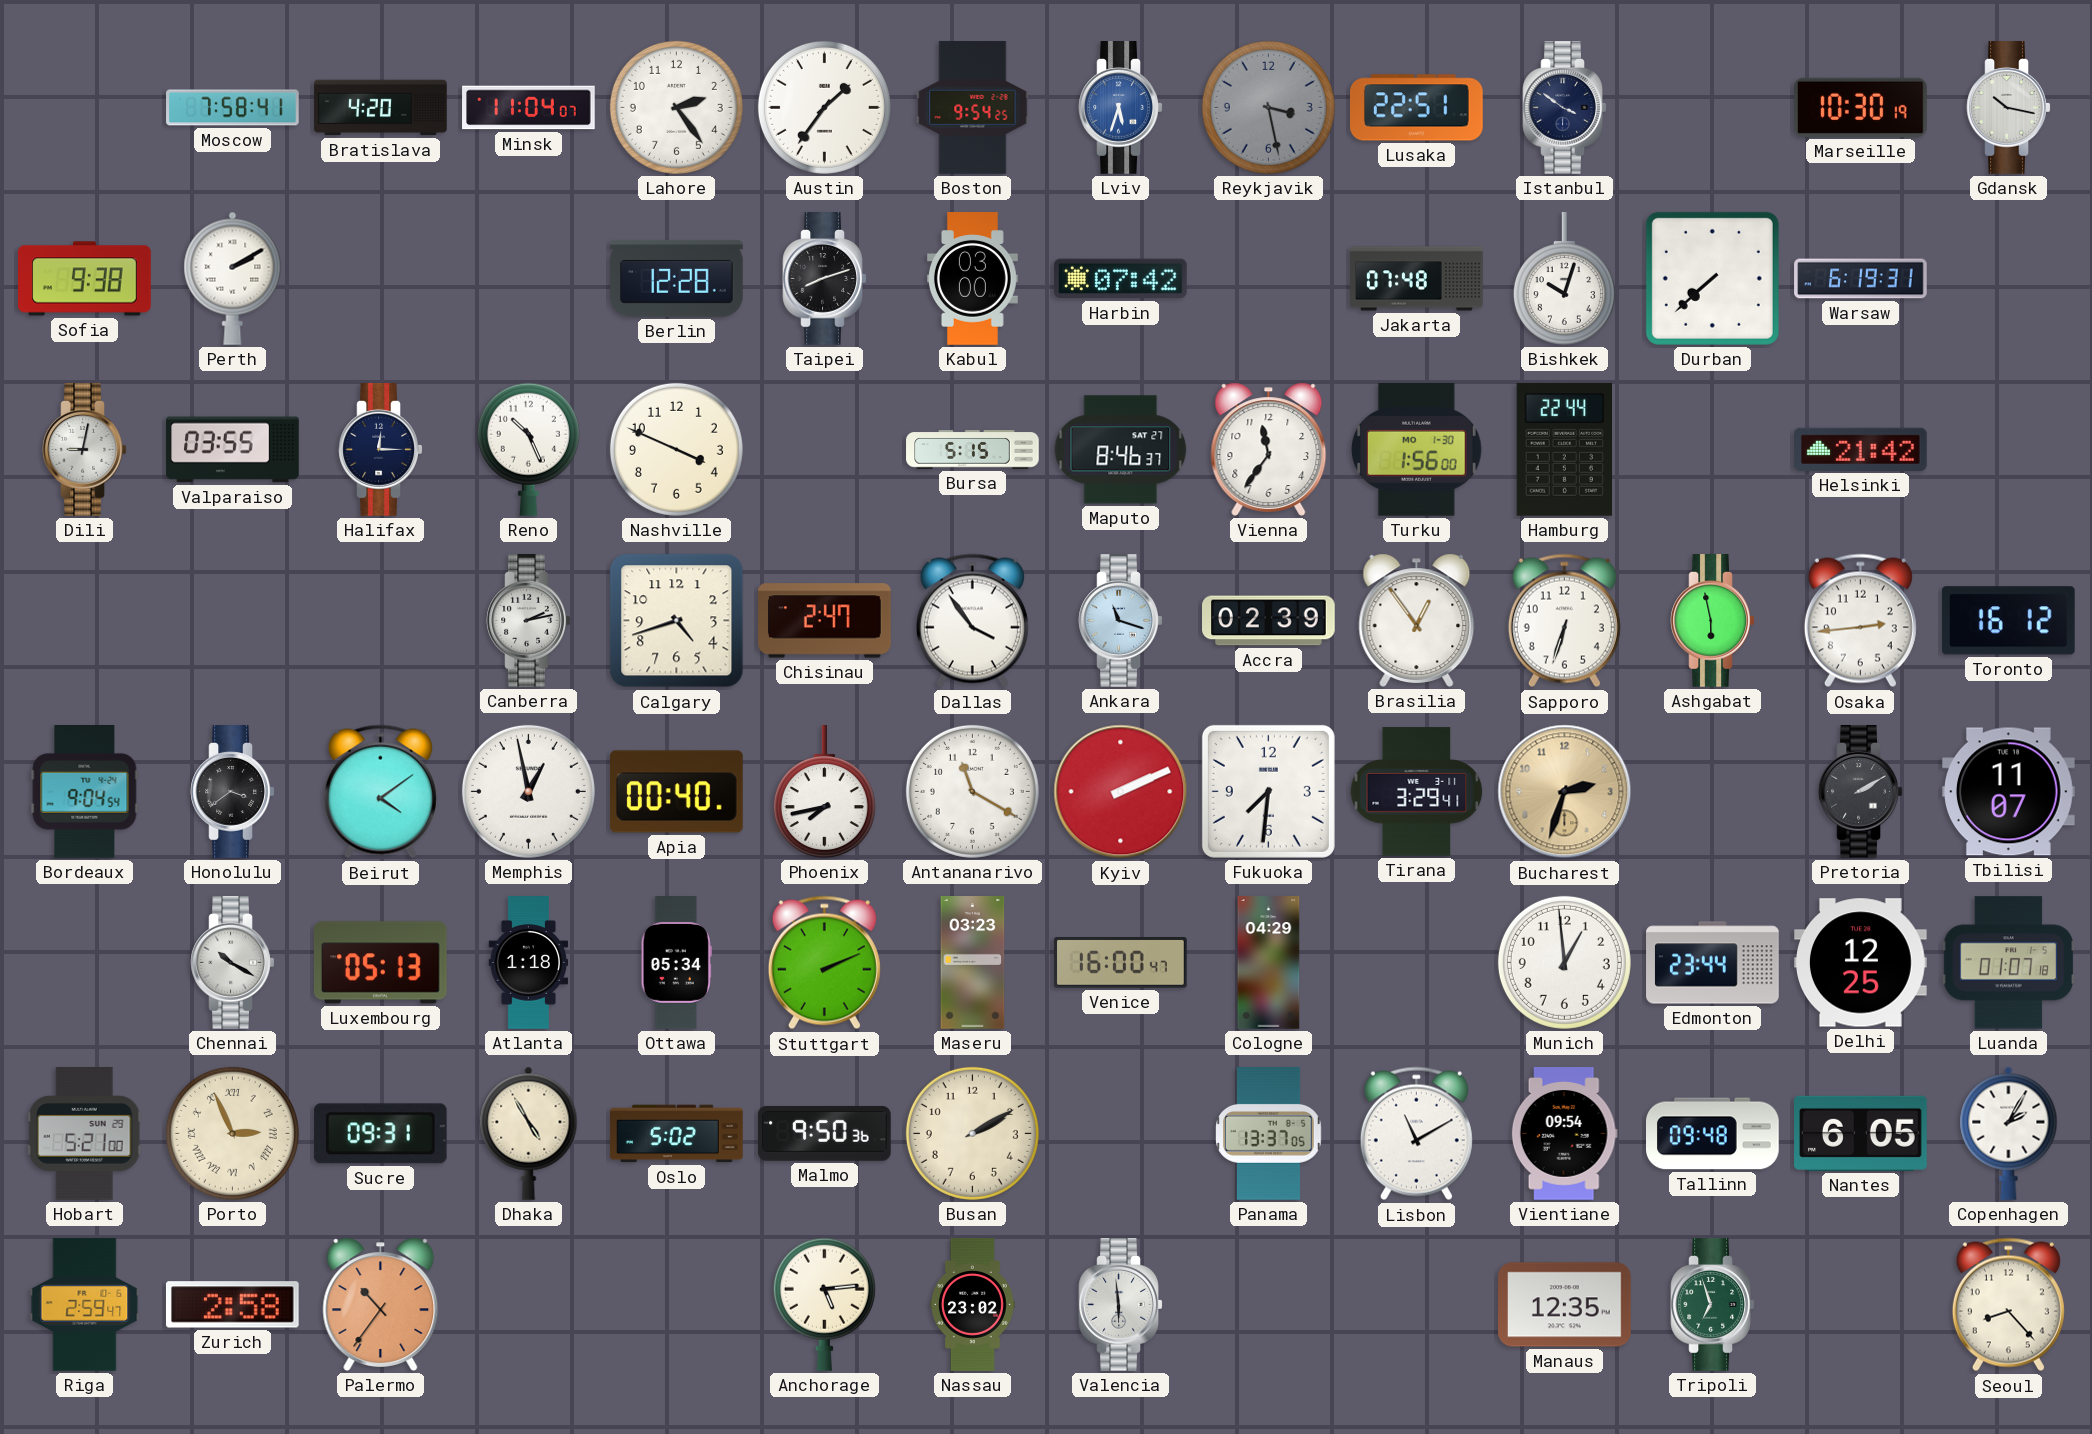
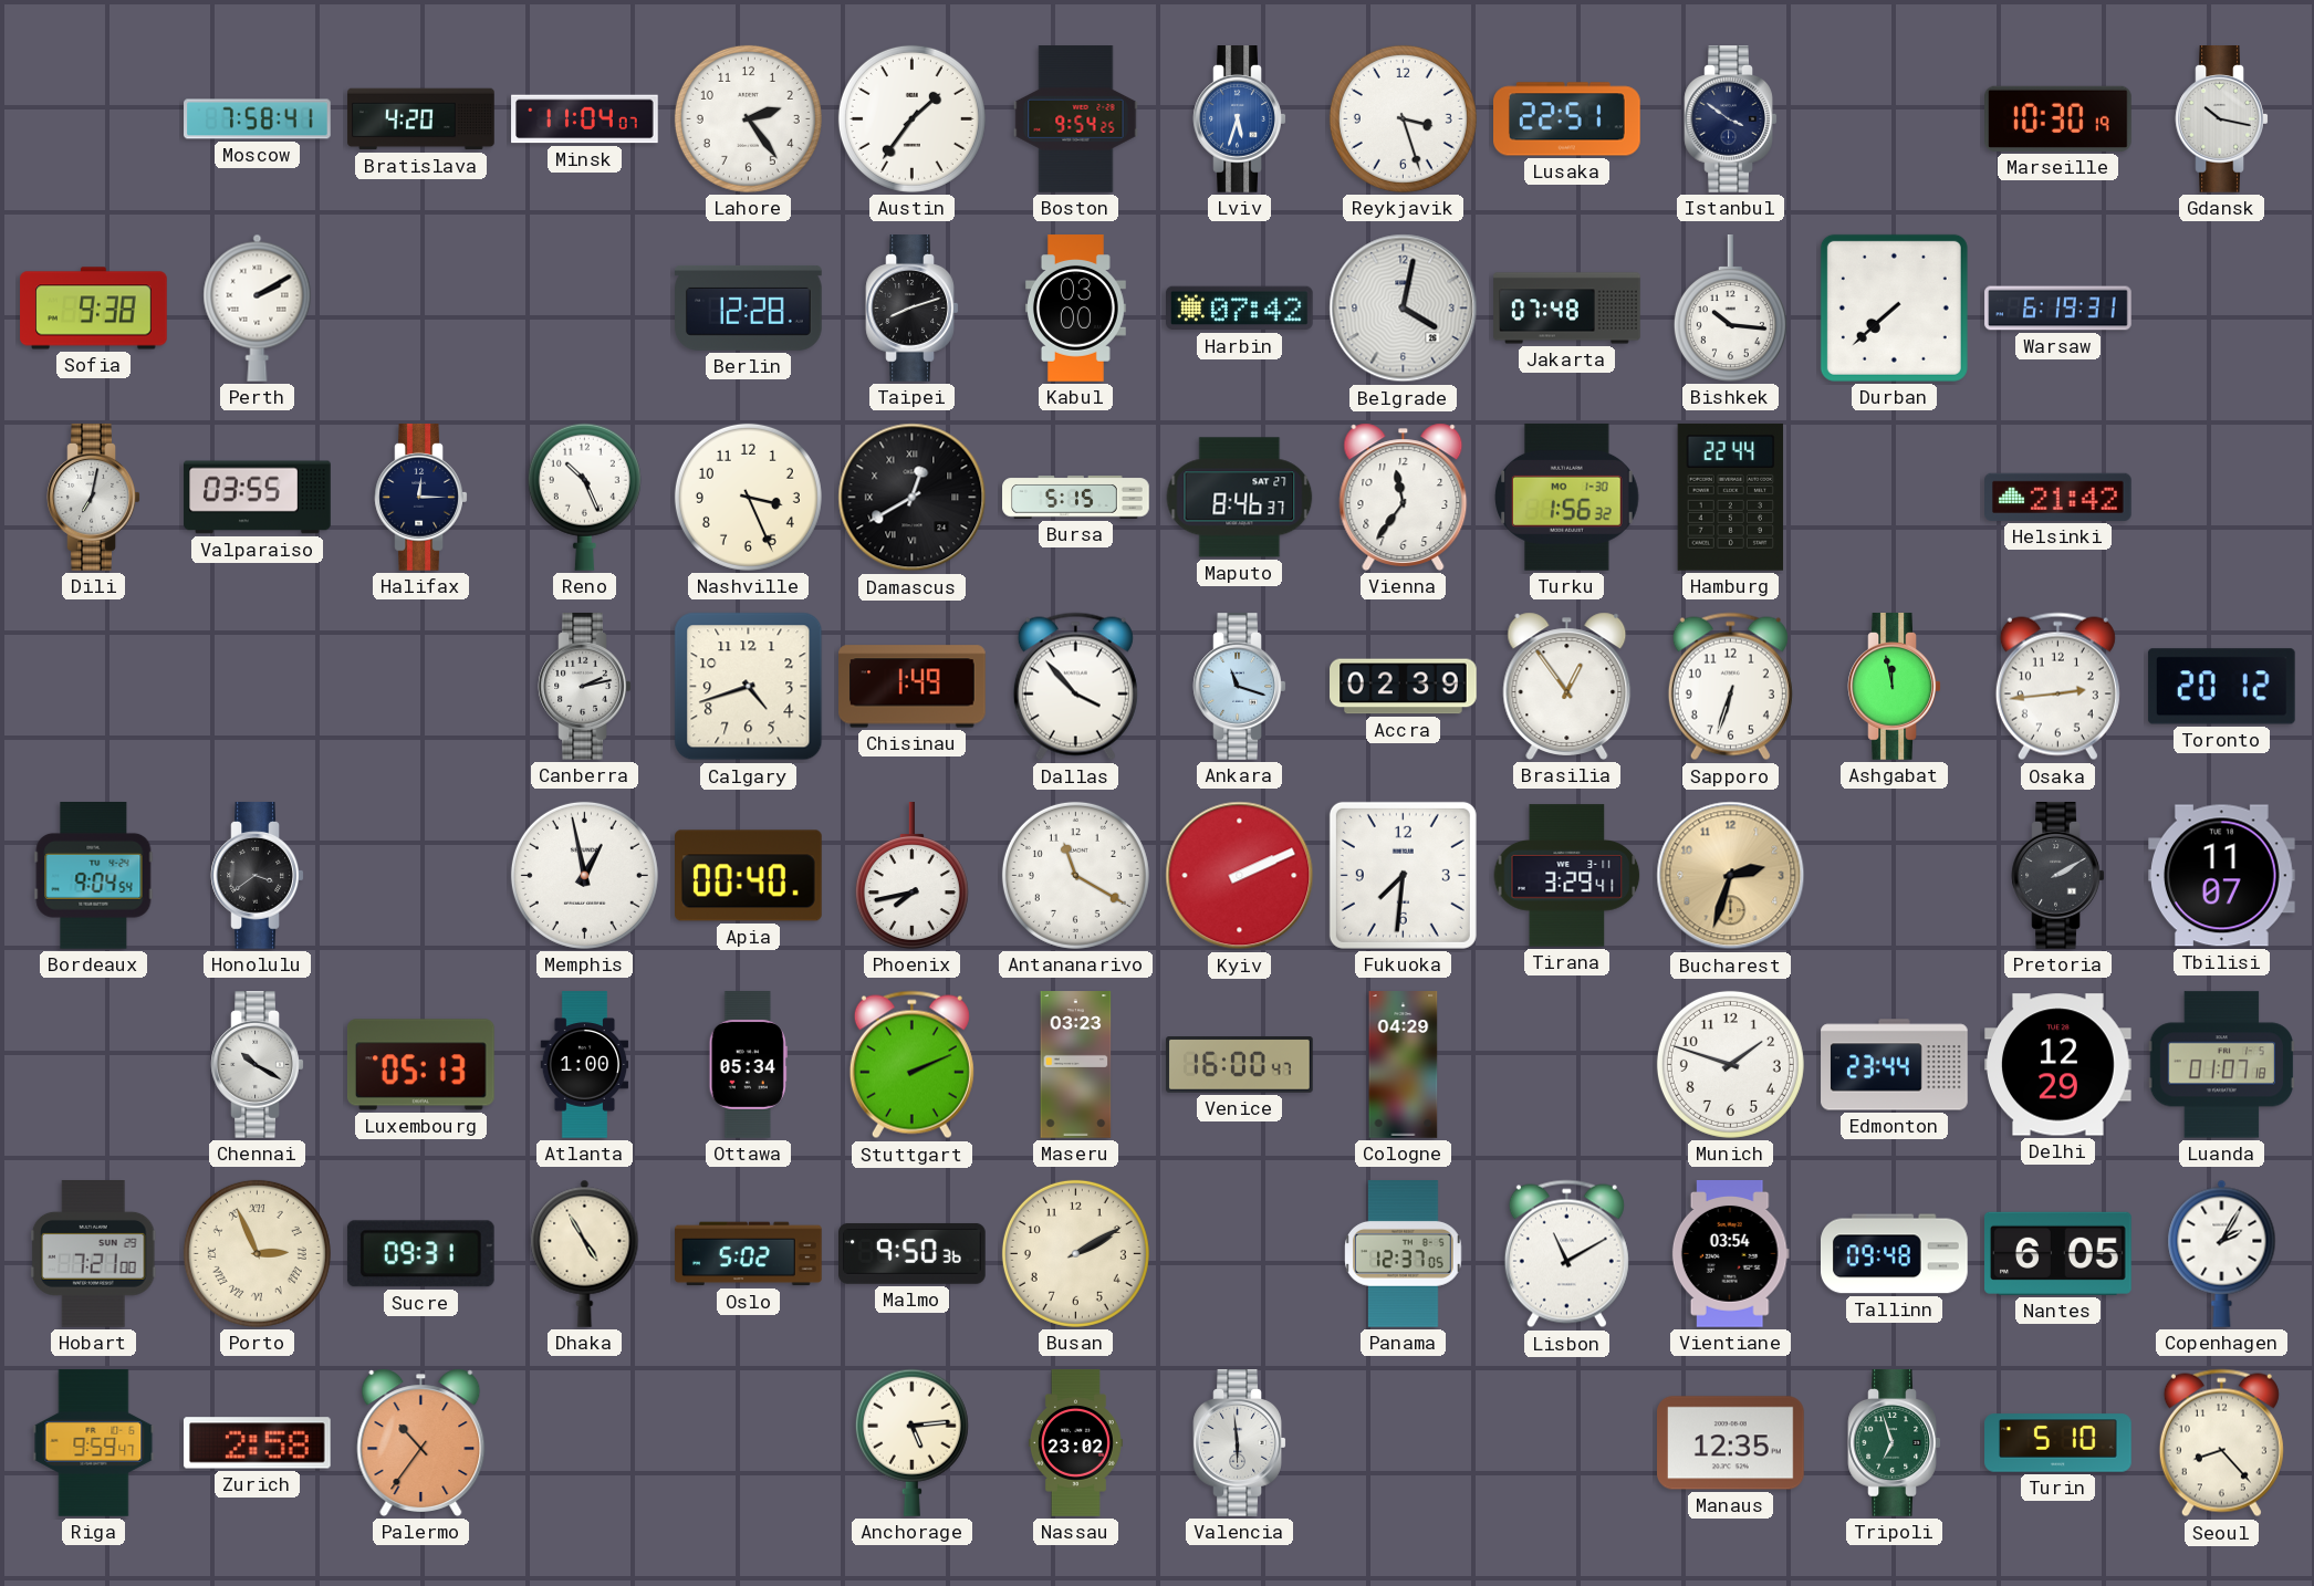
Reykjavik: 3:28 -> 3:27
Reykjavik dial: grey -> white
Belgrade: none -> 4:02
Bishkek: 10:03 -> 10:16
Dili: 9:02 -> 7:02
Nashville: 3:49 -> 3:26
Damascus: none -> 12:40
Turku: 1:56:00 -> 1:56:32
Chisinau: 2:47 -> 1:49
Dallas: 3:54 -> 3:53
Ashgabat: 5:58 -> 11:58
Toronto: 16:12 -> 20:12
Beirut: 4:09 -> none
Atlanta: 1:18 -> 1:00
Munich: 12:59 -> 1:48
Delhi: 12:25 -> 12:29
Hobart: 5:21 -> 7:21
Panama: 13:37 -> 12:37
Vientiane: 09:54 -> 03:54
Riga: 2:59 -> 9:59
Turin: none -> 5:10
